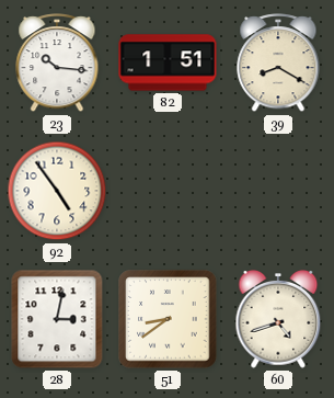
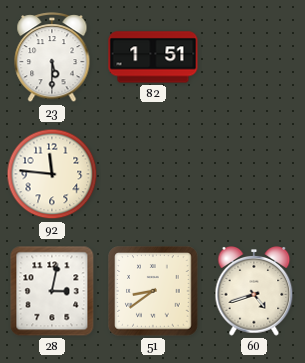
23: 10:16 -> 5:30
39: 8:20 -> none
92: 4:54 -> 11:46
